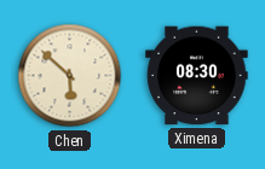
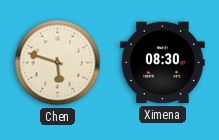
Chen: 5:52 -> 5:48
